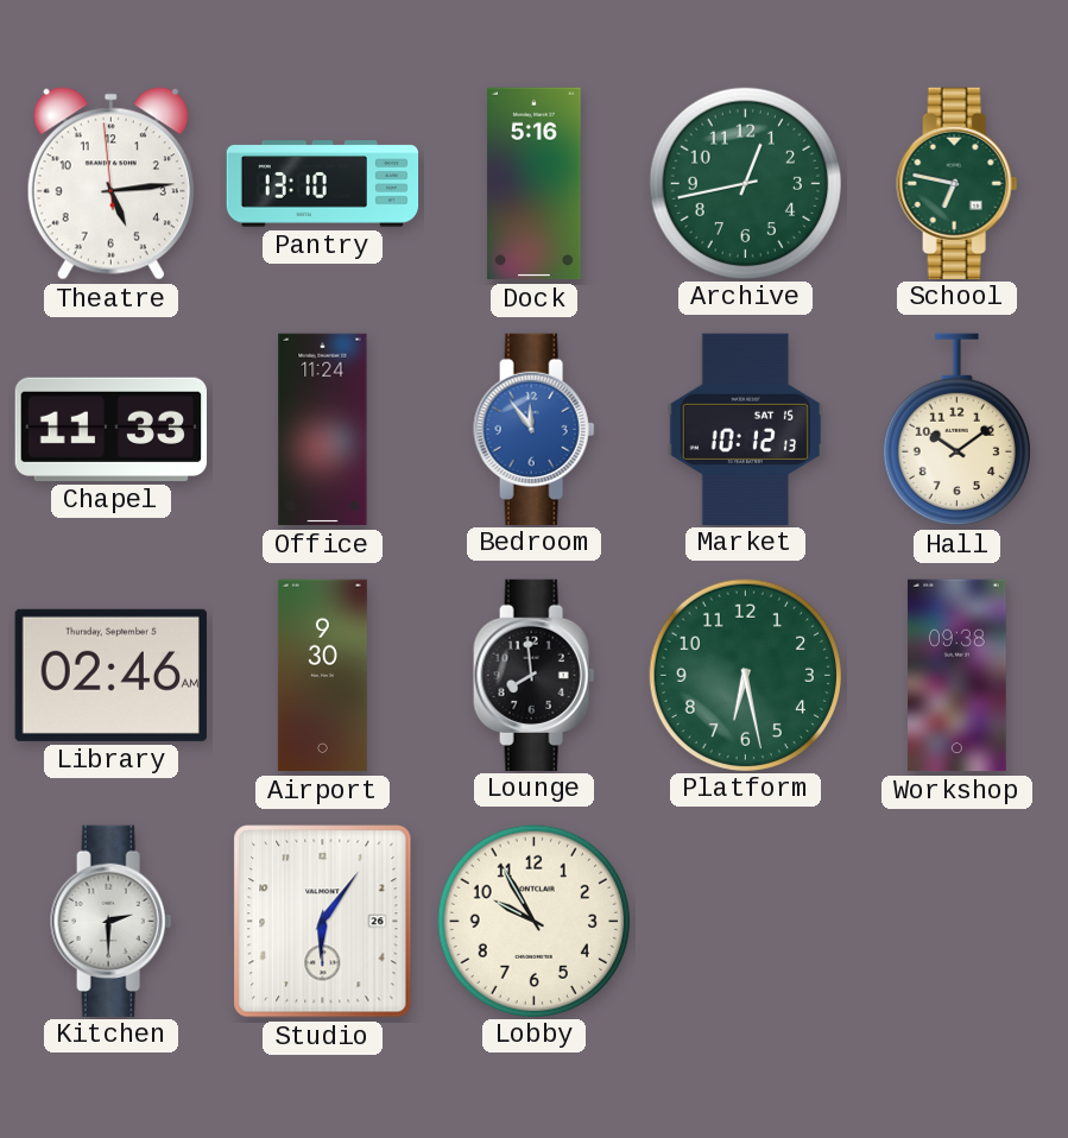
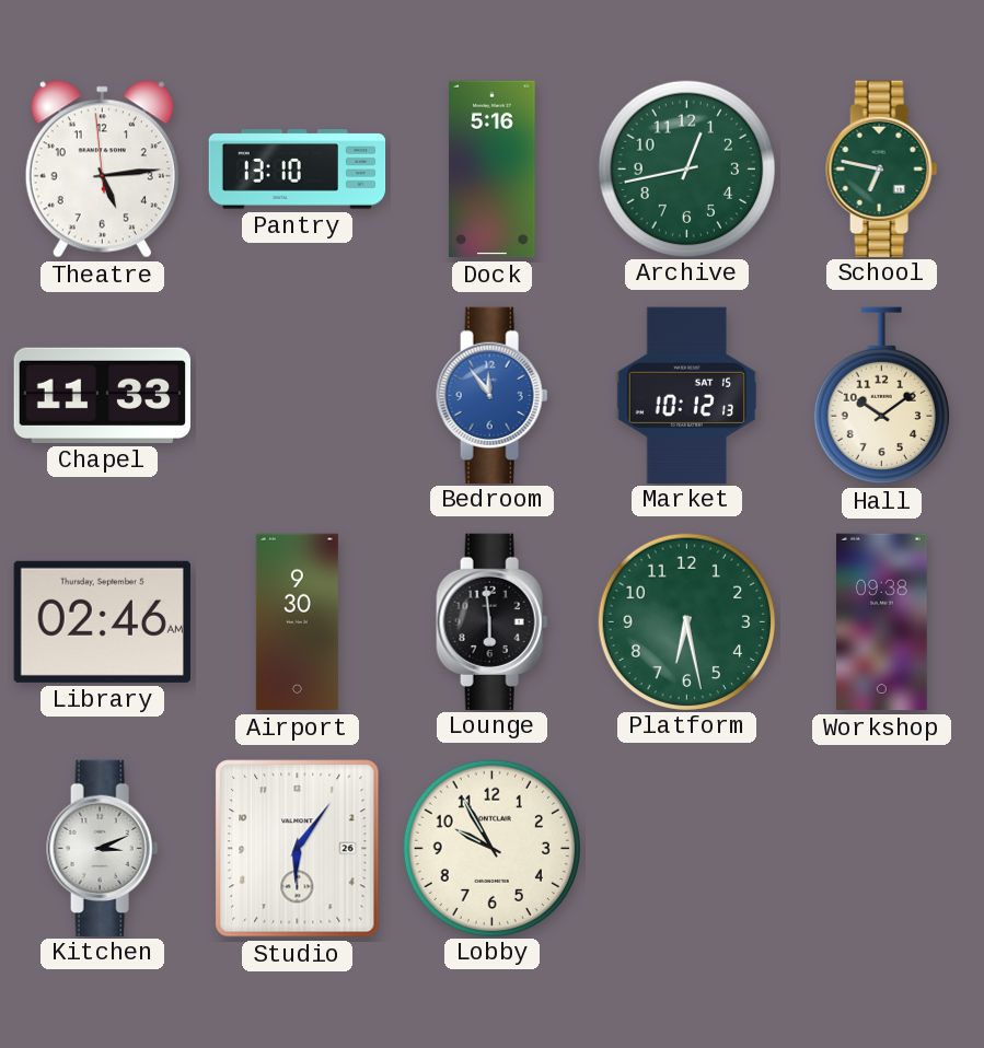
Office: 11:24 -> none
Lounge: 7:59 -> 5:59
Kitchen: 2:30 -> 3:11
